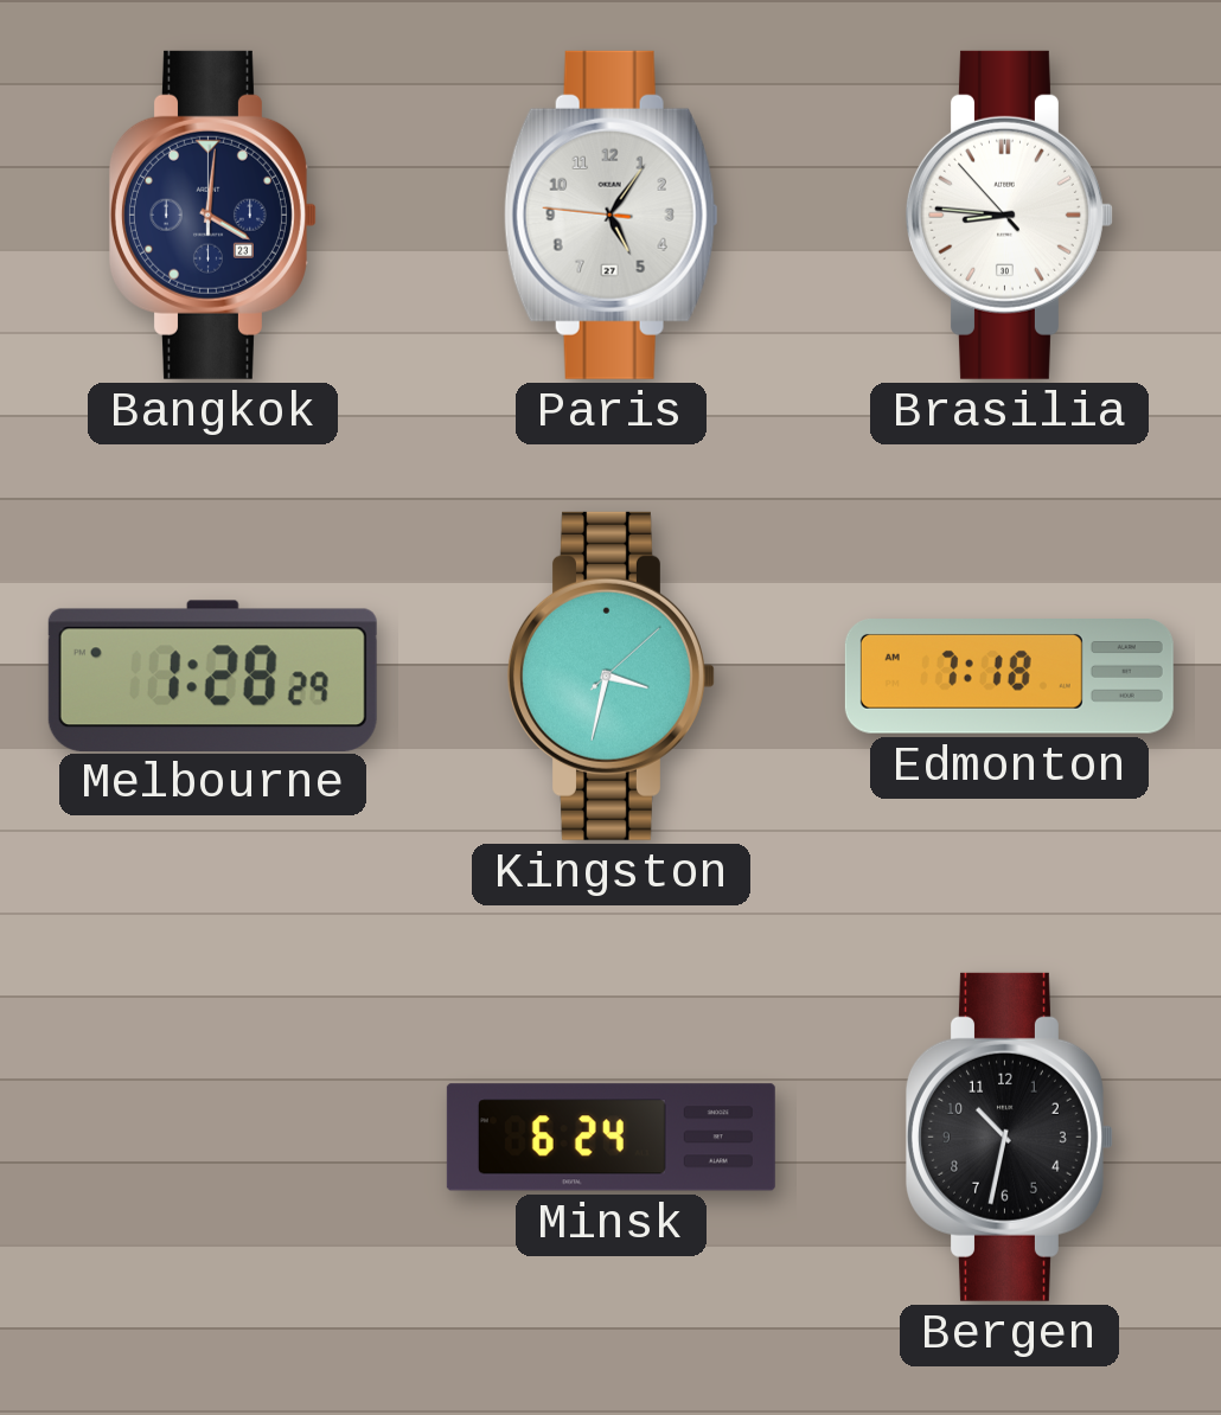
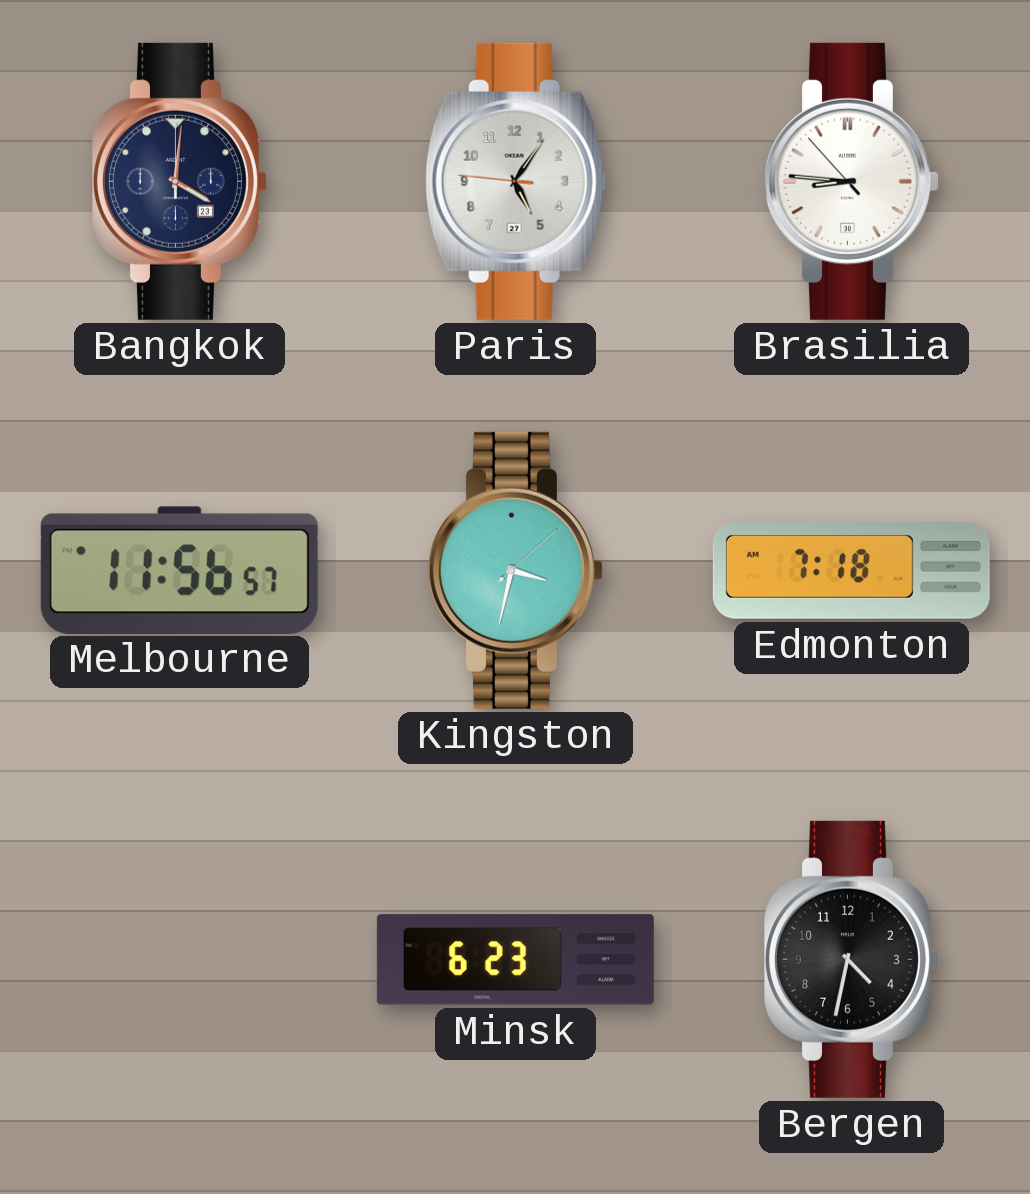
Melbourne: 1:28 -> 11:56
Minsk: 6:24 -> 6:23
Bergen: 10:32 -> 4:32
